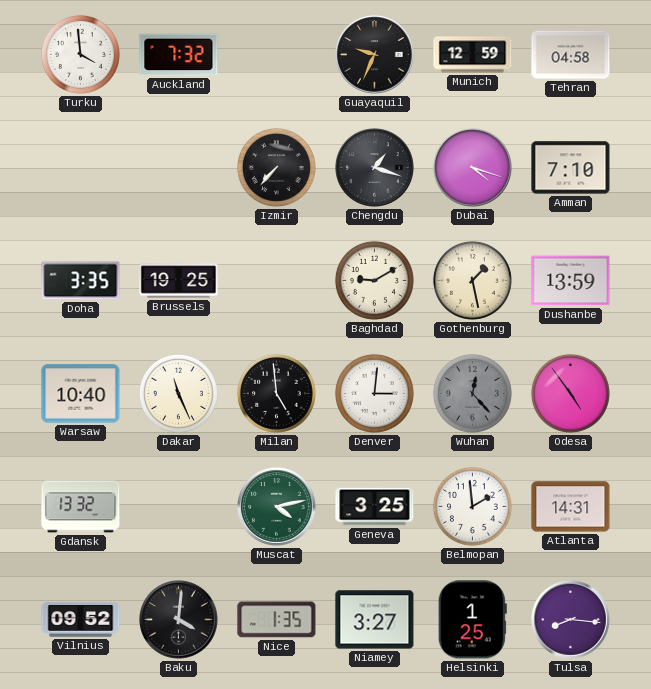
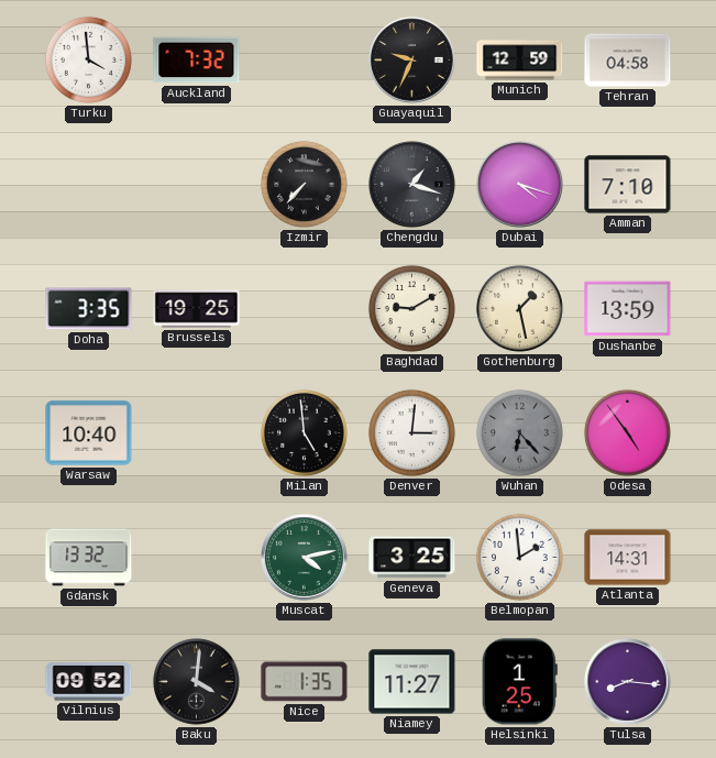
Dakar: 11:26 -> none
Wuhan: 12:23 -> 6:23
Niamey: 3:27 -> 11:27
